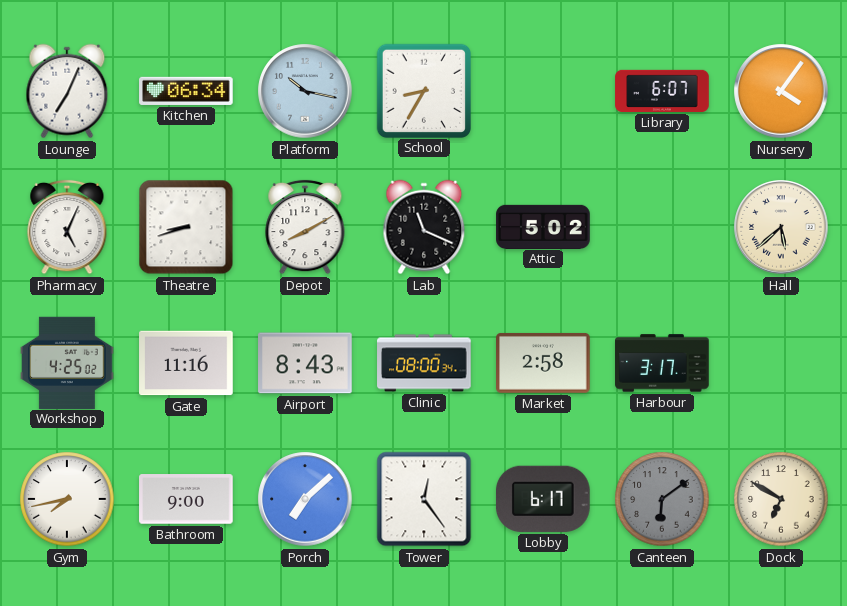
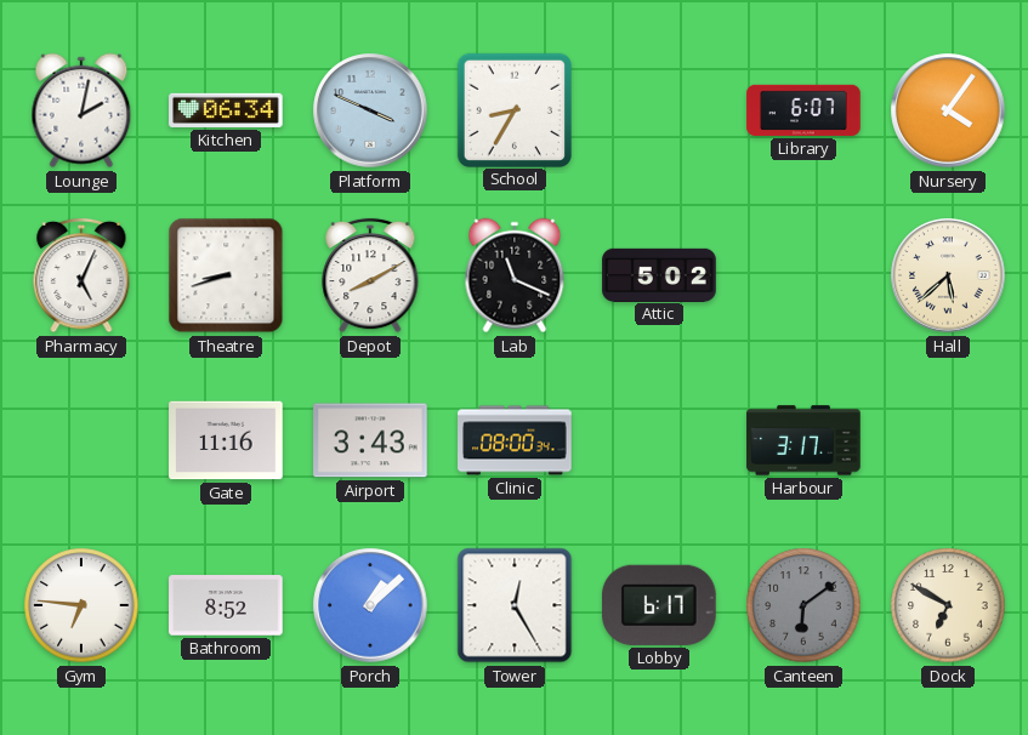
Lounge: 7:04 -> 2:02
Platform: 10:17 -> 3:49
Workshop: 4:25 -> none
Airport: 8:43 -> 3:43
Market: 2:58 -> none
Gym: 7:43 -> 6:46
Bathroom: 9:00 -> 8:52
Porch: 7:08 -> 1:08
Tower: 12:24 -> 12:25
